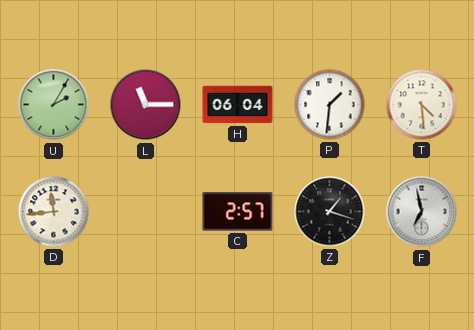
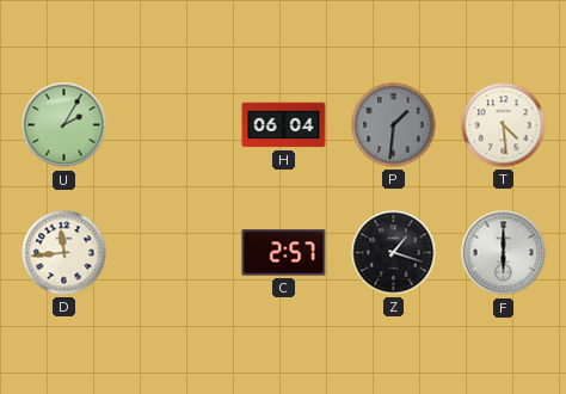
L: 11:15 -> none
P dial: white -> grey
F: 6:58 -> 6:00
